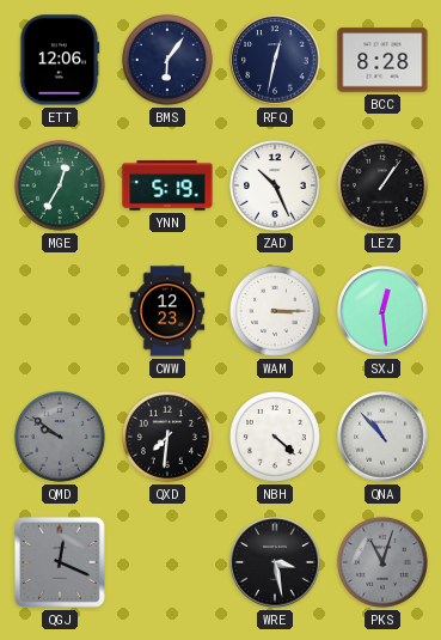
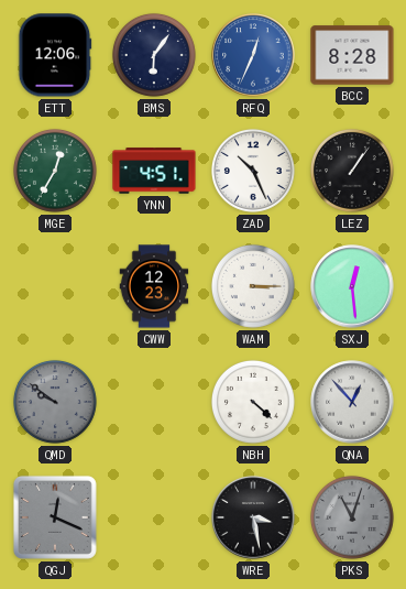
RFQ: 12:32 -> 12:34
RFQ dial: navy -> blue
YNN: 5:19 -> 4:51
QXD: 7:31 -> none
QNA: 10:53 -> 12:53
